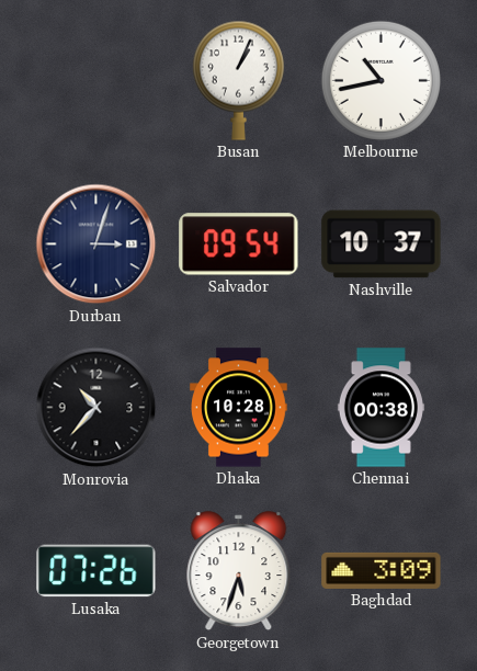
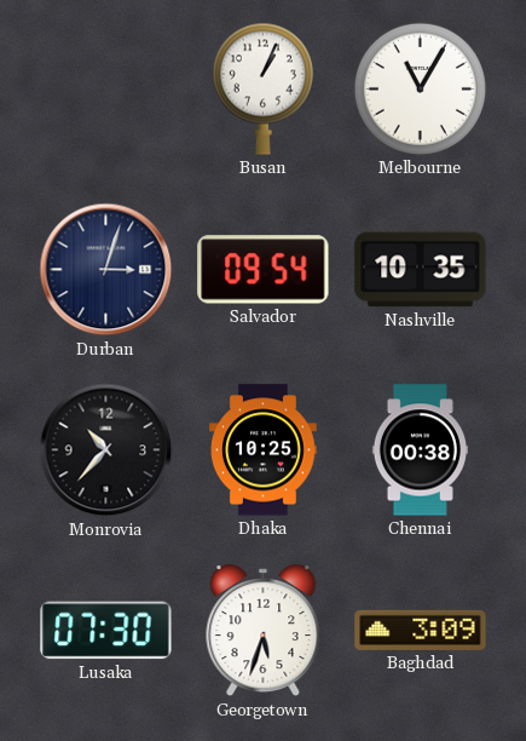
Melbourne: 10:43 -> 11:05
Nashville: 10:37 -> 10:35
Dhaka: 10:28 -> 10:25
Lusaka: 07:26 -> 07:30
